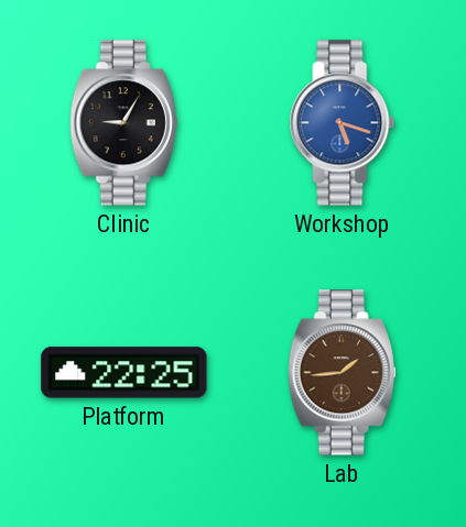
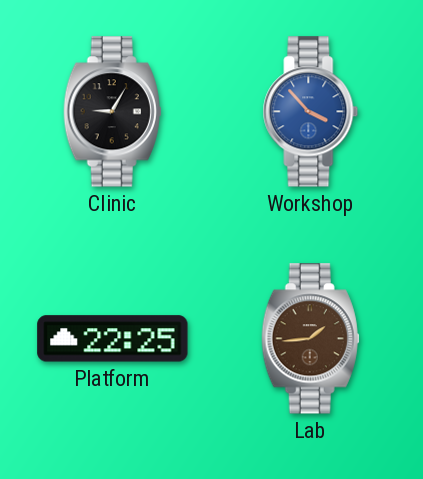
Workshop: 5:18 -> 3:53
